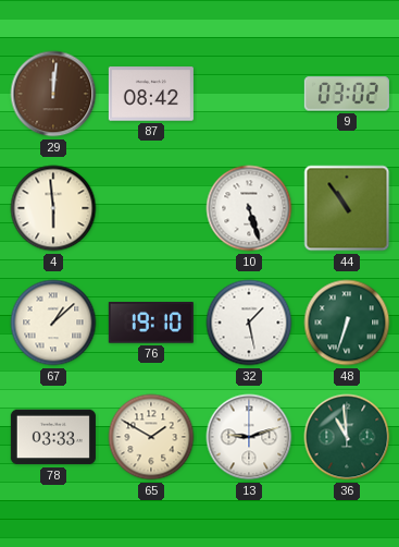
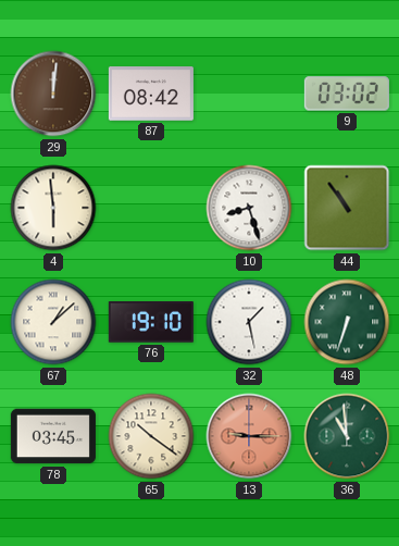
10: 5:27 -> 8:27
78: 03:33 -> 03:45
65: 1:50 -> 10:21
13: 9:12 -> 9:15
13 dial: white -> salmon
